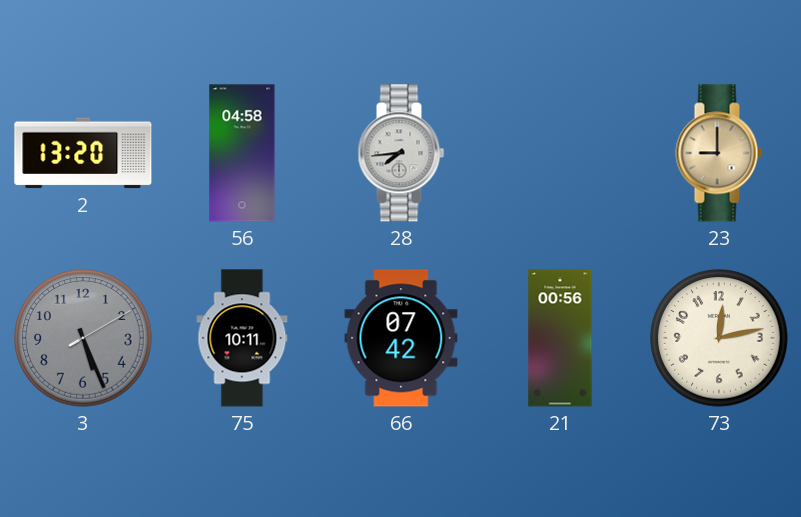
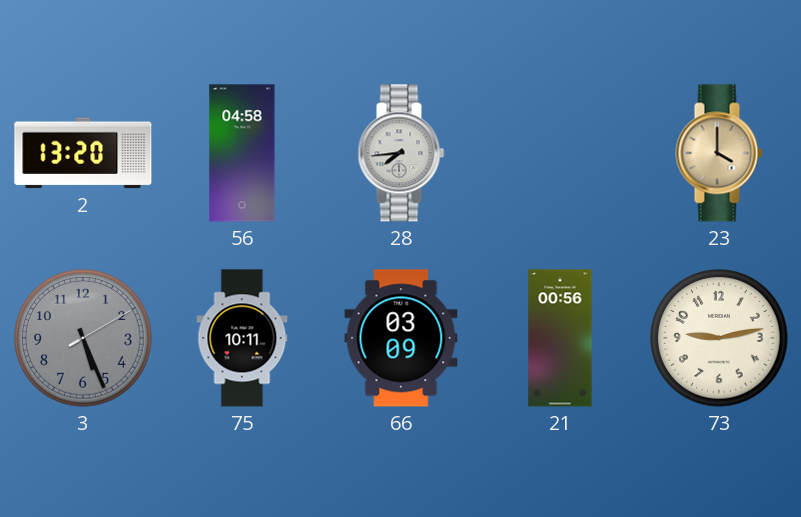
23: 9:00 -> 4:00
66: 07:42 -> 03:09
73: 12:13 -> 9:13
